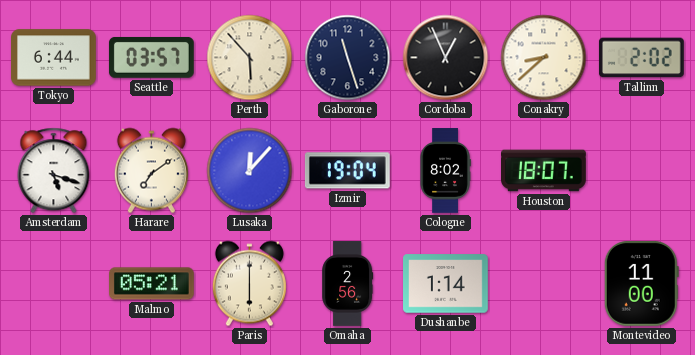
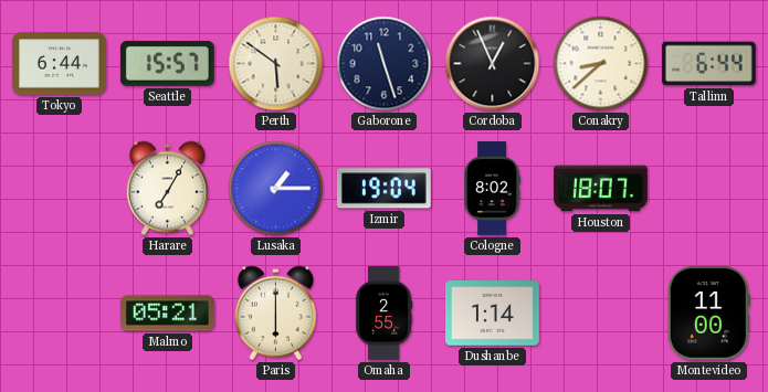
Seattle: 03:57 -> 15:57
Perth: 5:53 -> 5:51
Tallinn: 2:02 -> 6:44
Amsterdam: 5:18 -> none
Harare: 7:09 -> 7:05
Lusaka: 12:07 -> 1:15
Omaha: 2:56 -> 2:55
